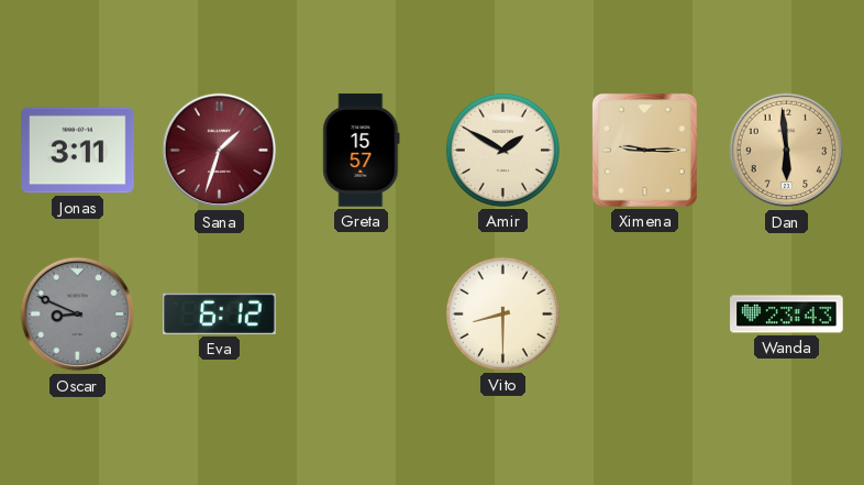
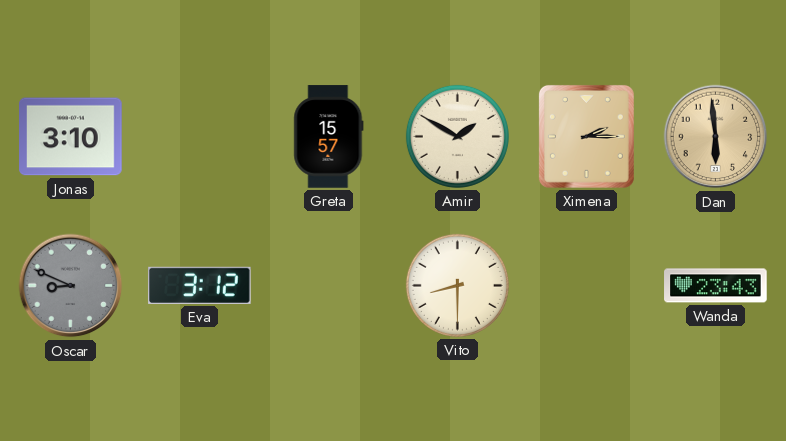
Jonas: 3:11 -> 3:10
Sana: 1:33 -> none
Ximena: 9:15 -> 2:15
Eva: 6:12 -> 3:12
